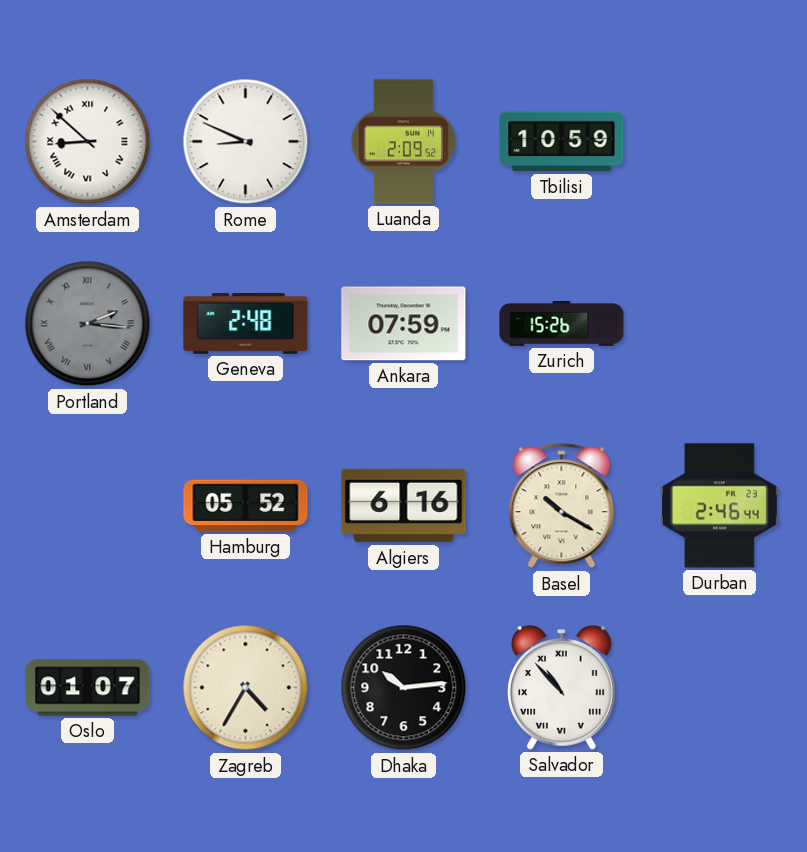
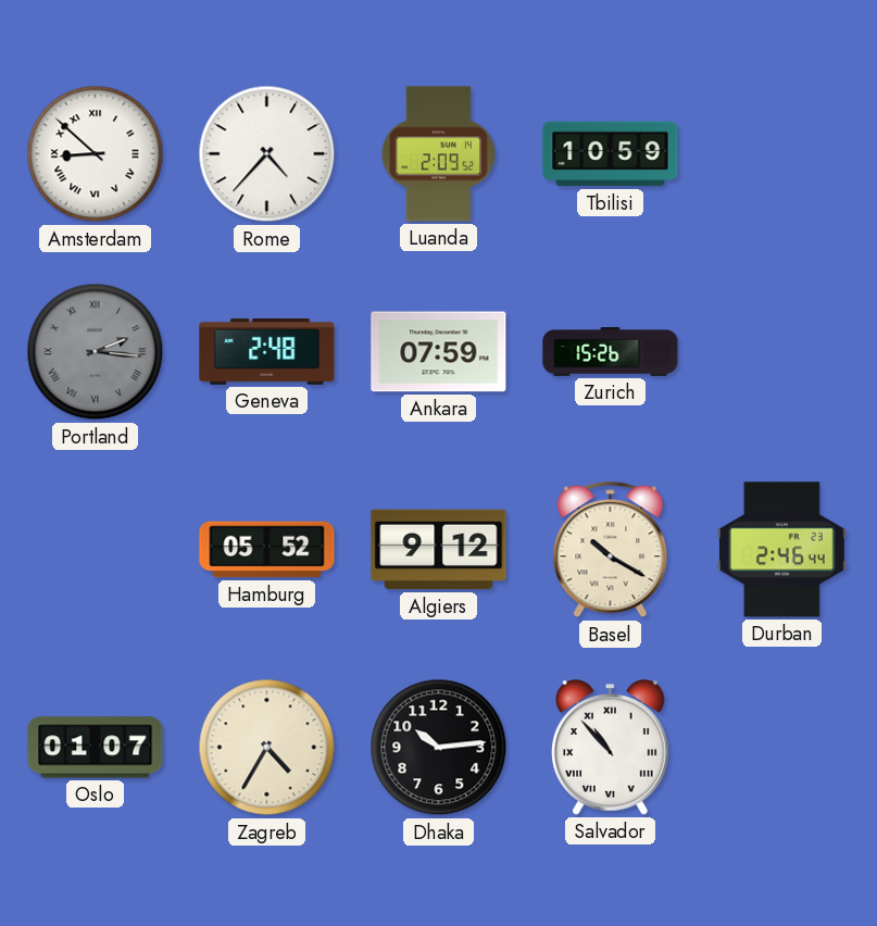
Rome: 8:49 -> 4:37
Algiers: 6:16 -> 9:12
